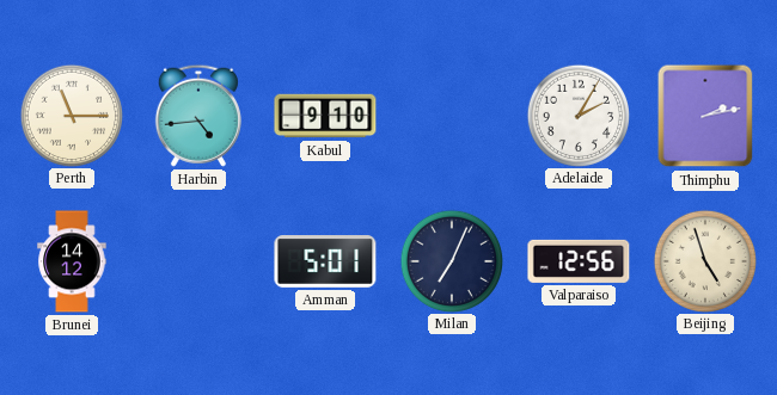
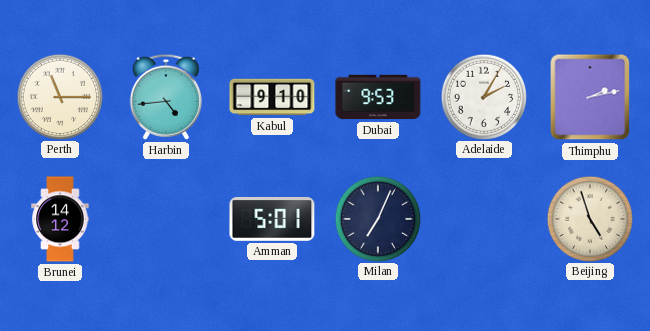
Dubai: none -> 9:53
Valparaiso: 12:56 -> none
